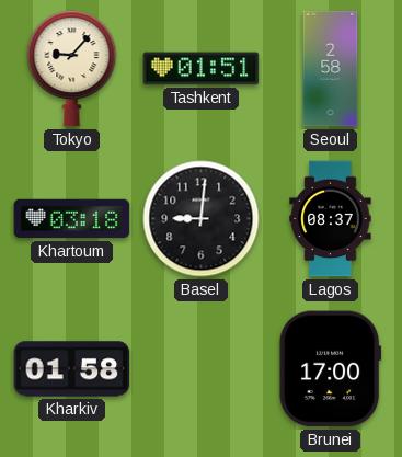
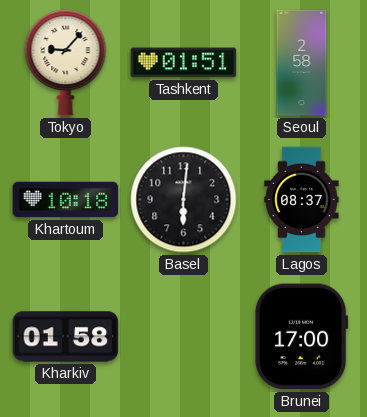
Khartoum: 03:18 -> 10:18
Basel: 9:01 -> 6:01
